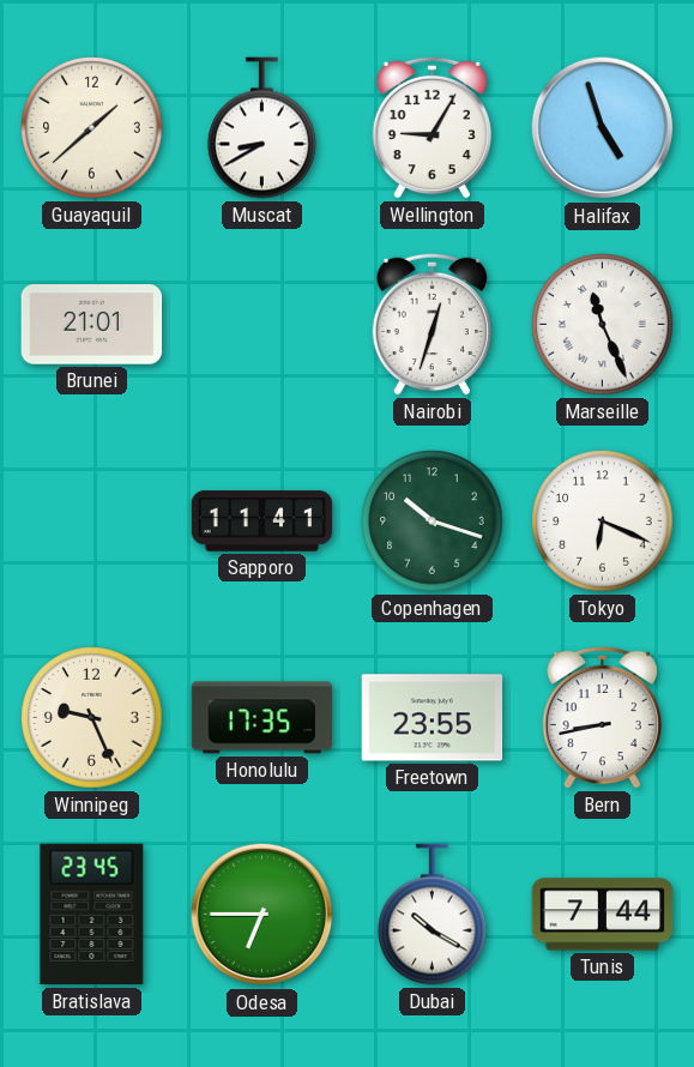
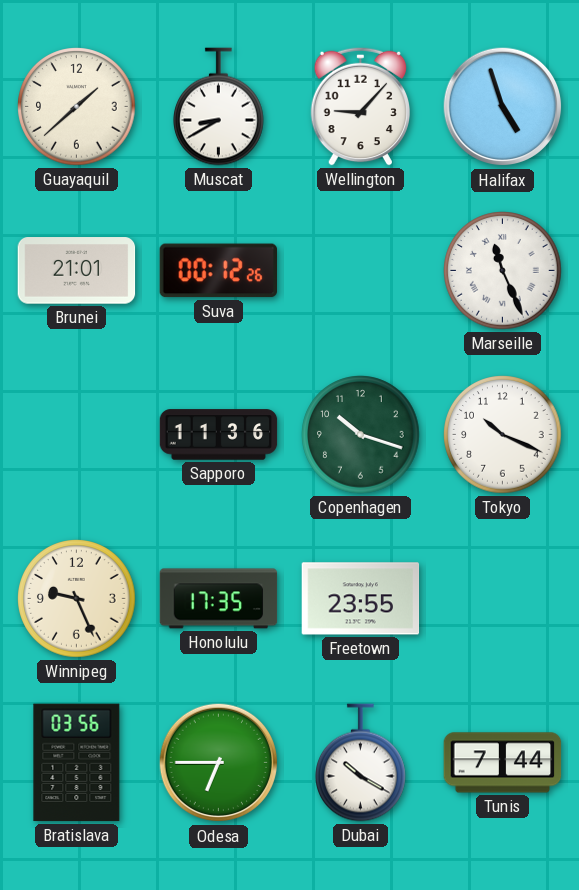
Wellington: 9:05 -> 9:07
Suva: none -> 00:12
Nairobi: 12:33 -> none
Sapporo: 11:41 -> 11:36
Tokyo: 6:19 -> 10:19
Bern: 8:43 -> none
Bratislava: 23:45 -> 03:56
